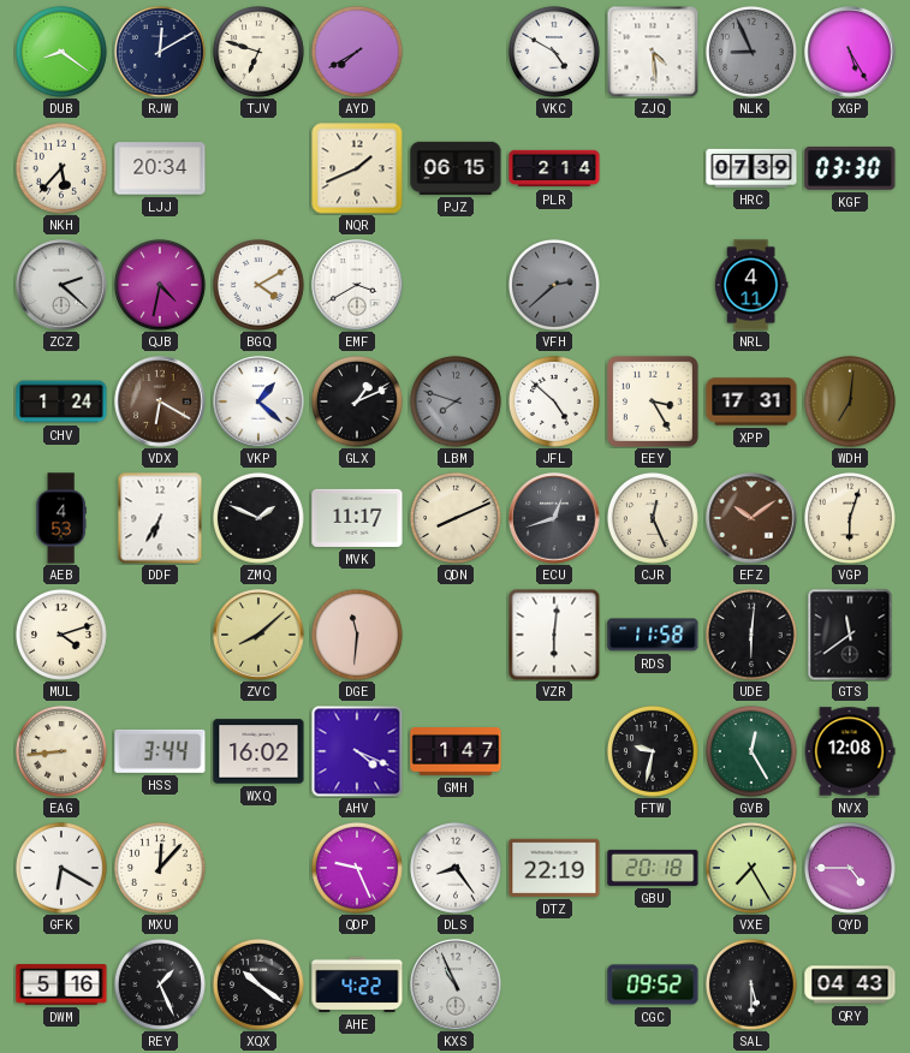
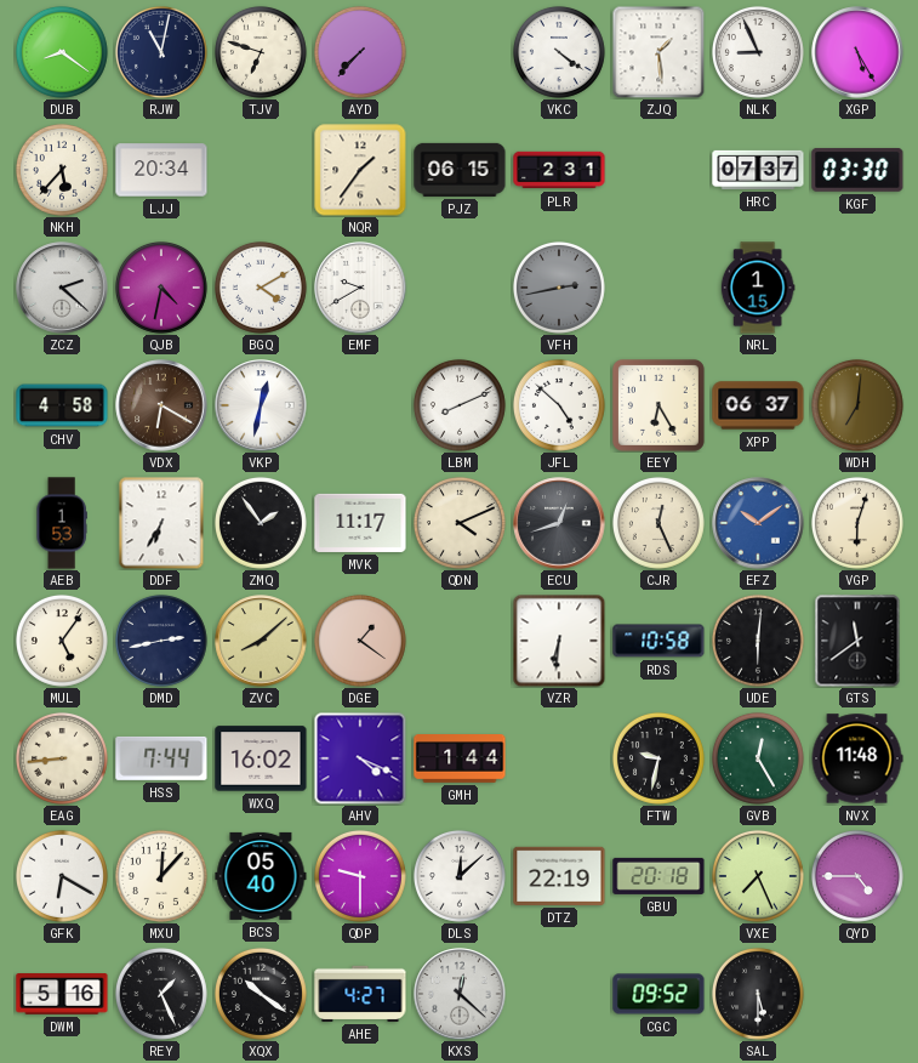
RJW: 12:10 -> 11:02
AYD: 7:40 -> 7:37
VKC: 4:50 -> 4:21
ZJQ: 4:29 -> 1:29
NLK dial: grey -> white
NQR: 1:41 -> 1:36
PLR: 2:14 -> 2:31
HRC: 07:39 -> 07:37
EMF: 3:40 -> 9:40
VFH: 2:38 -> 2:43
NRL: 4:11 -> 1:15
CHV: 1:24 -> 4:58
VKP: 1:22 -> 12:32
GLX: 1:11 -> none
LBM: 7:48 -> 8:11
LBM dial: grey -> white
EEY: 3:25 -> 6:25
XPP: 17:31 -> 06:37
AEB: 4:53 -> 1:53
ZMQ: 1:49 -> 1:54
QDN: 8:11 -> 4:11
EFZ dial: brown -> blue
MUL: 4:12 -> 5:06
DMD: none -> 2:43
DGE: 11:31 -> 1:21
VZR: 6:01 -> 6:31
RDS: 11:58 -> 10:58
HSS: 3:44 -> 7:44
GMH: 1:47 -> 1:44
NVX: 12:08 -> 11:48
BCS: none -> 05:40
QDP: 9:26 -> 9:30
DLS: 8:24 -> 12:08
VXE: 7:25 -> 7:26
AHE: 4:22 -> 4:27
KXS: 10:56 -> 12:22
QRY: 04:43 -> none
